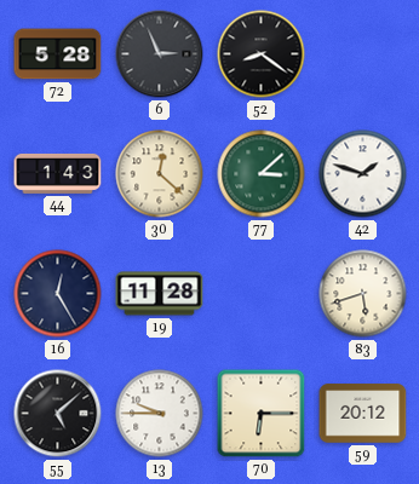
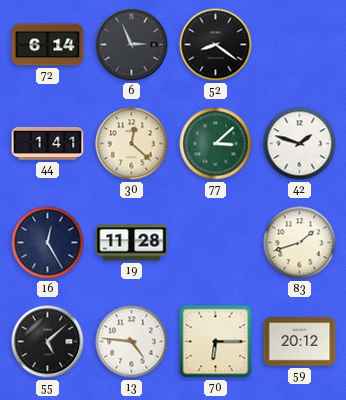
72: 5:28 -> 6:14
44: 1:43 -> 1:41
83: 5:42 -> 1:42
13: 9:45 -> 4:46
